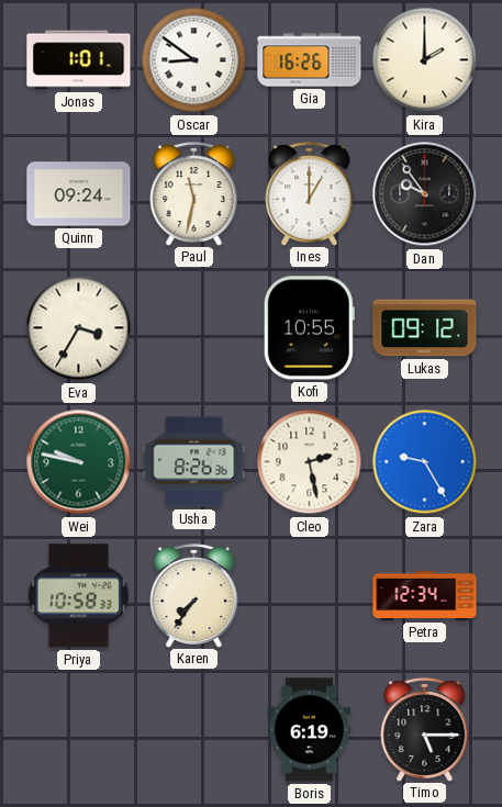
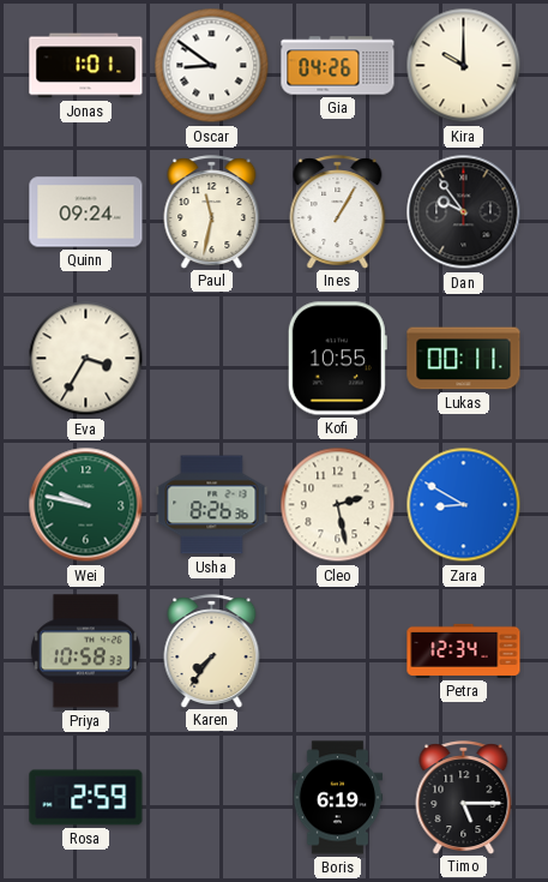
Gia: 16:26 -> 04:26
Kira: 2:00 -> 10:00
Ines: 1:00 -> 1:05
Lukas: 09:12 -> 00:11
Zara: 9:25 -> 8:50
Rosa: none -> 2:59
